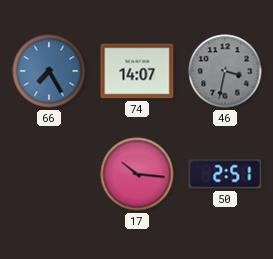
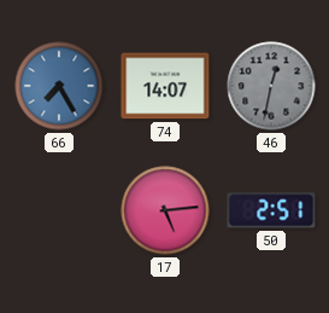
46: 3:32 -> 12:32
17: 10:16 -> 5:14
